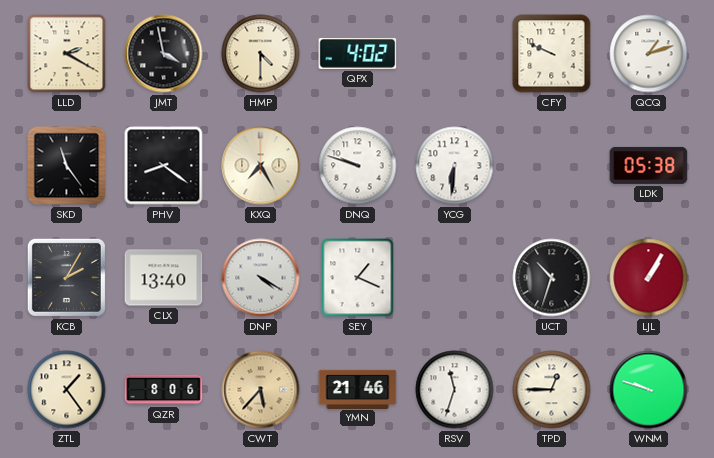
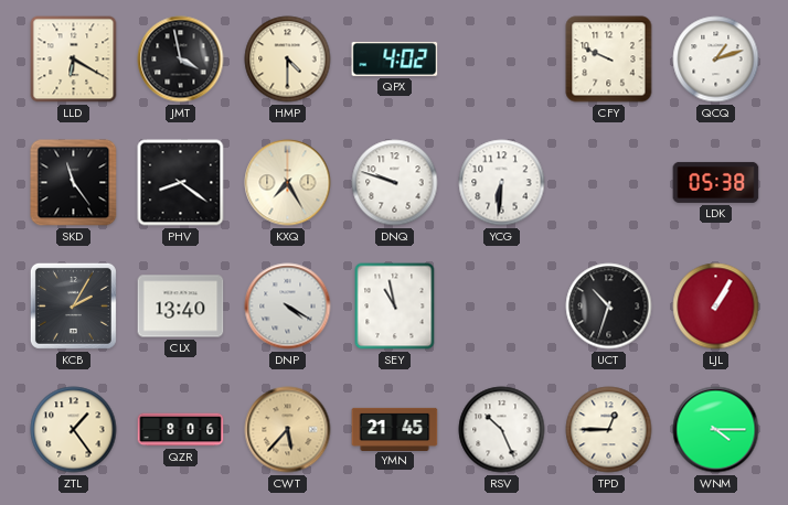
LLD: 2:20 -> 6:20
SEY: 1:19 -> 10:58
YMN: 21:46 -> 21:45
RSV: 11:33 -> 10:26
WNM: 9:48 -> 4:15
